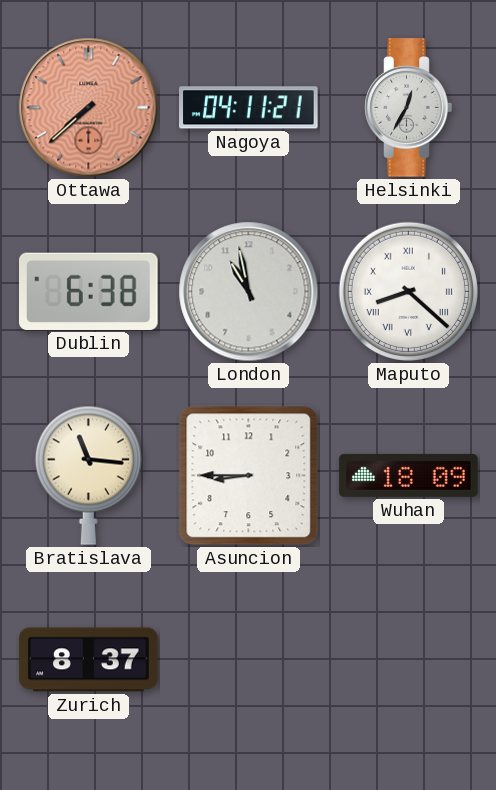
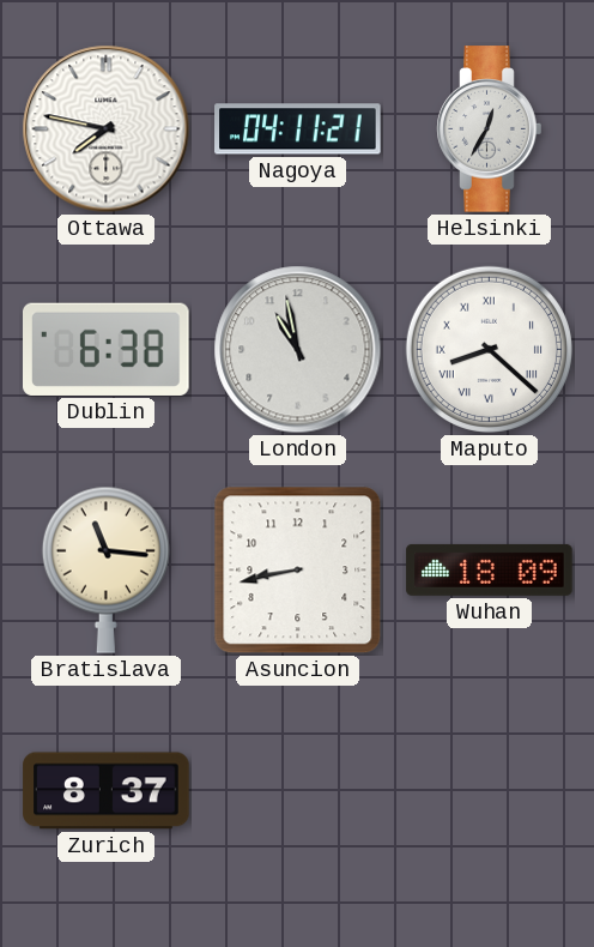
Ottawa: 7:38 -> 7:47
Ottawa dial: salmon -> white
Asuncion: 8:45 -> 8:43
